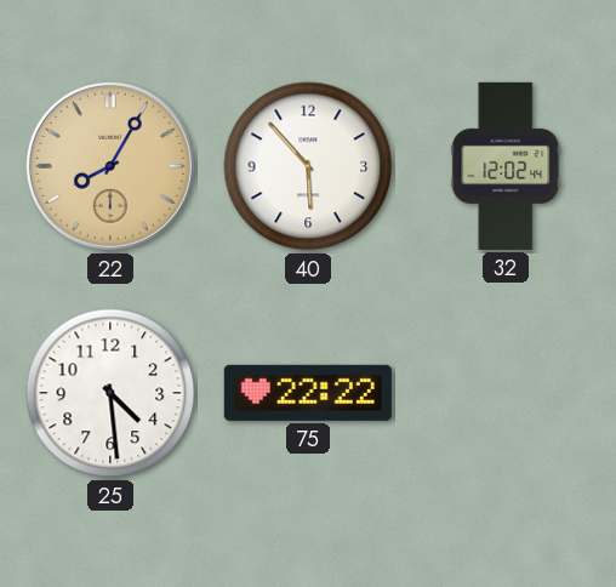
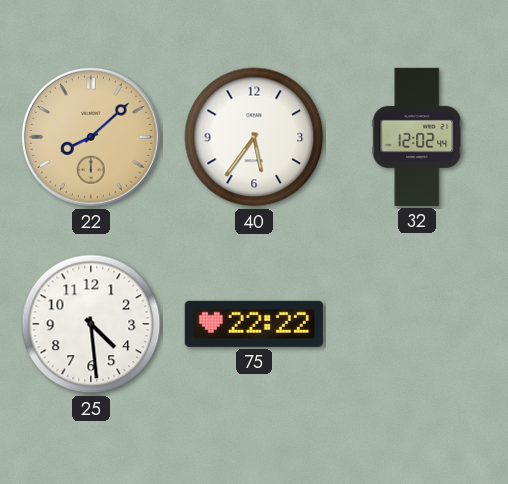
22: 8:05 -> 8:08
40: 5:53 -> 5:36
